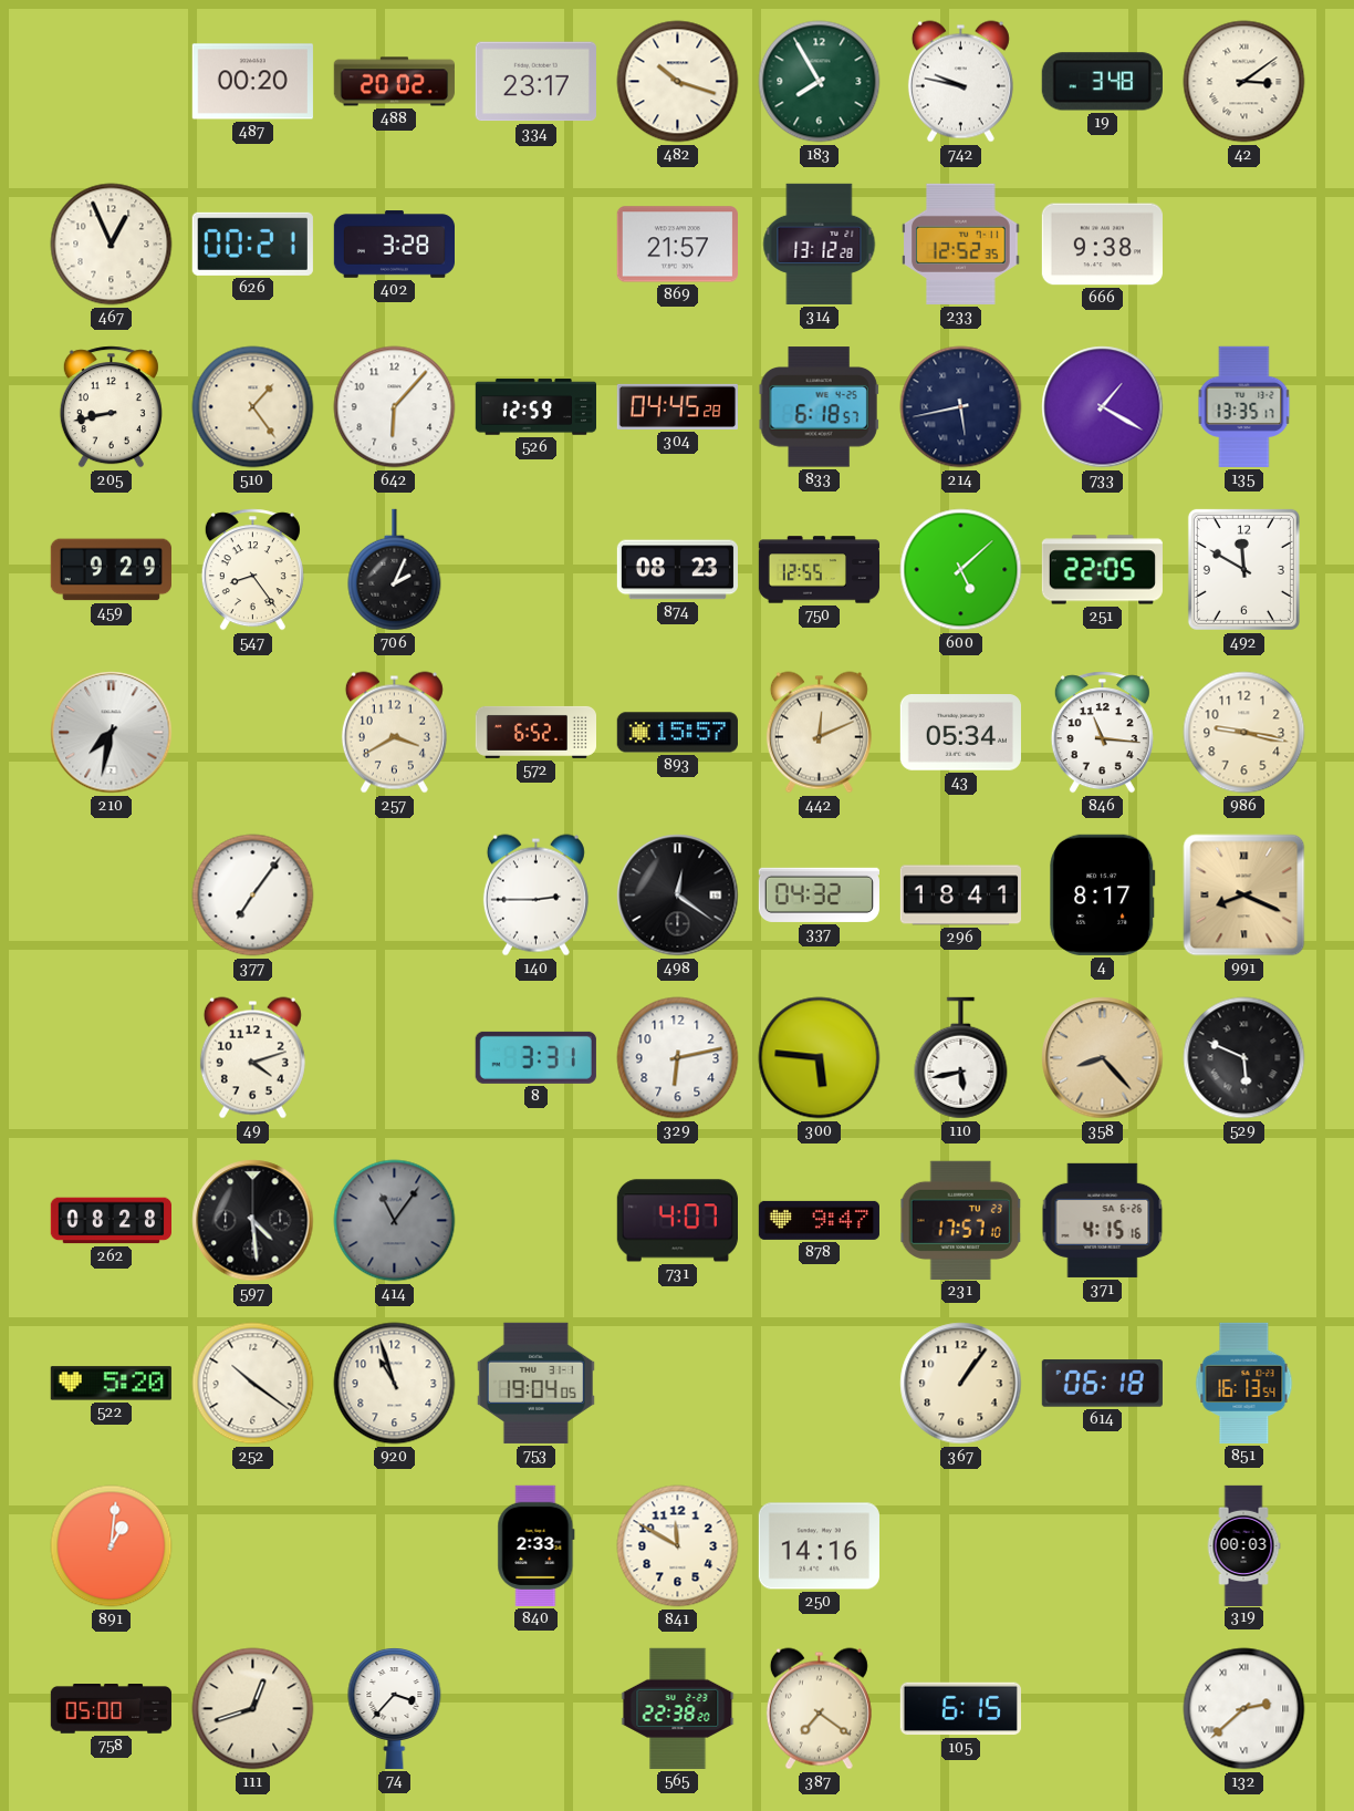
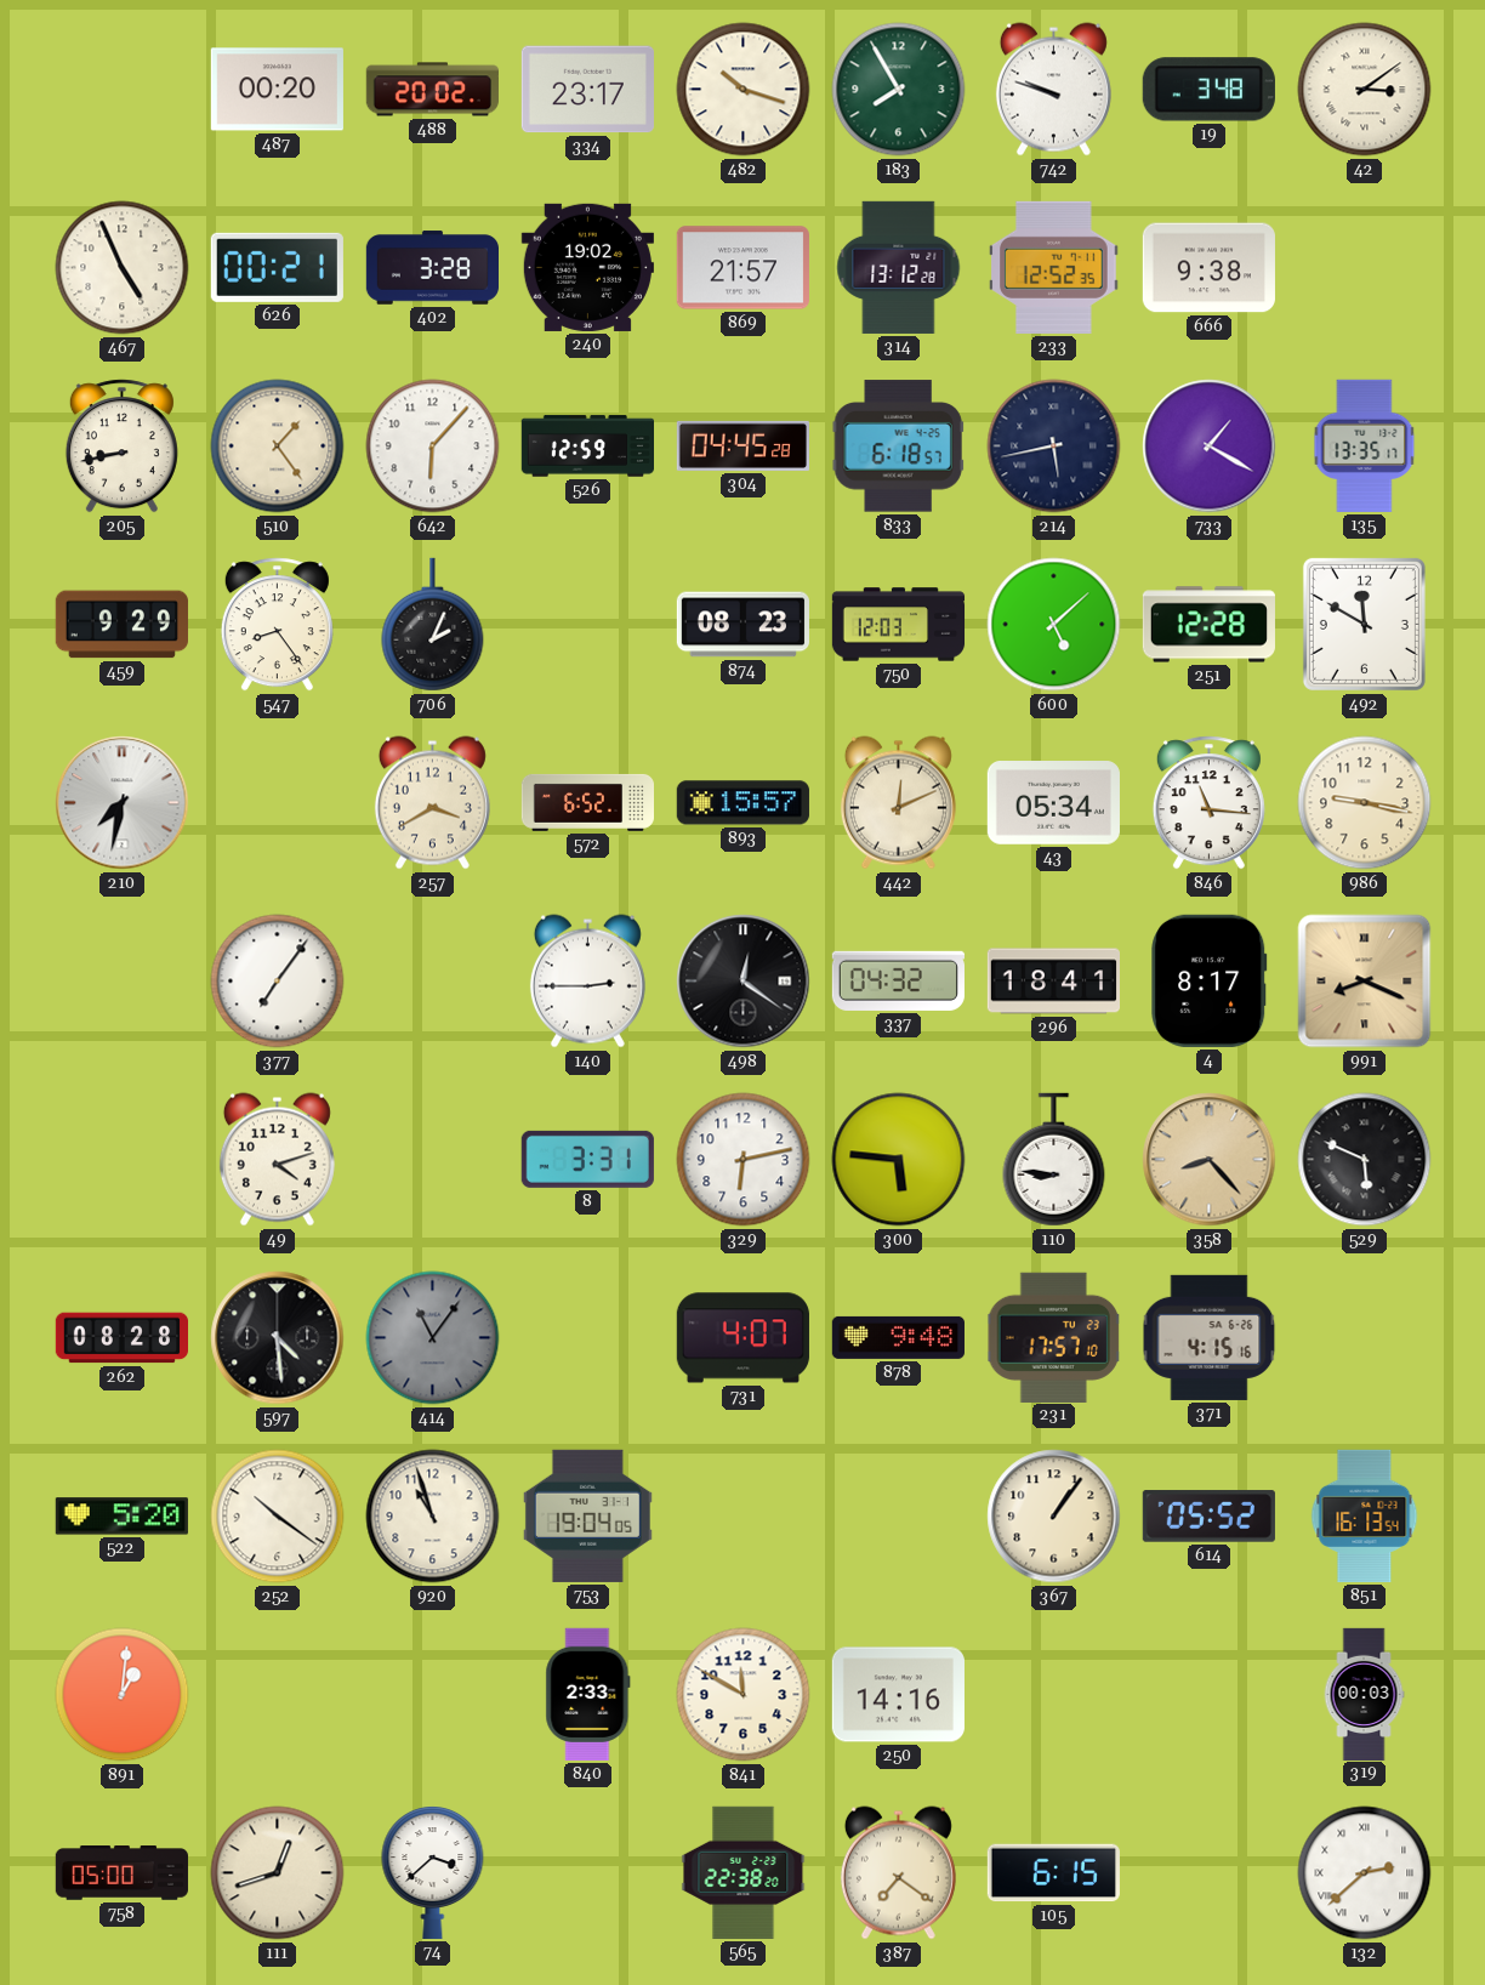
742: 9:47 -> 9:48
467: 12:56 -> 4:56
240: none -> 19:02
750: 12:55 -> 12:03
251: 22:05 -> 12:28
110: 5:43 -> 8:46
878: 9:47 -> 9:48
614: 06:18 -> 05:52
74: 3:37 -> 3:38
